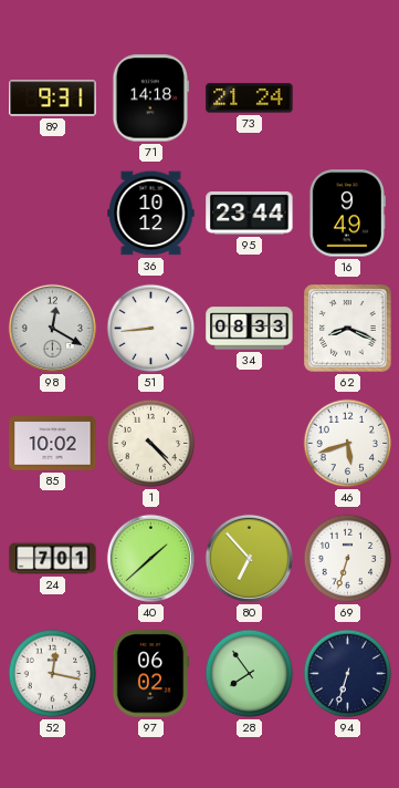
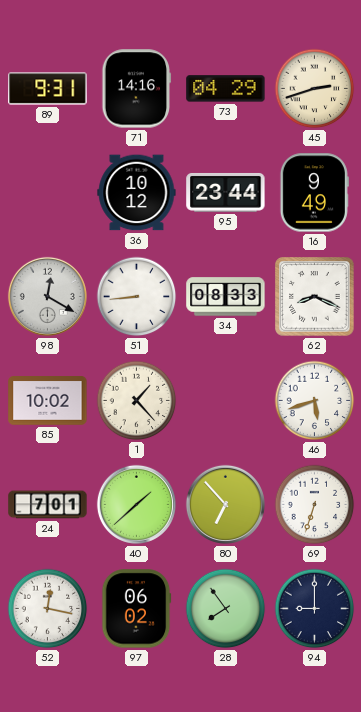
71: 14:18 -> 14:16
73: 21:24 -> 04:29
45: none -> 2:42
1: 4:23 -> 1:23
94: 6:33 -> 9:00
